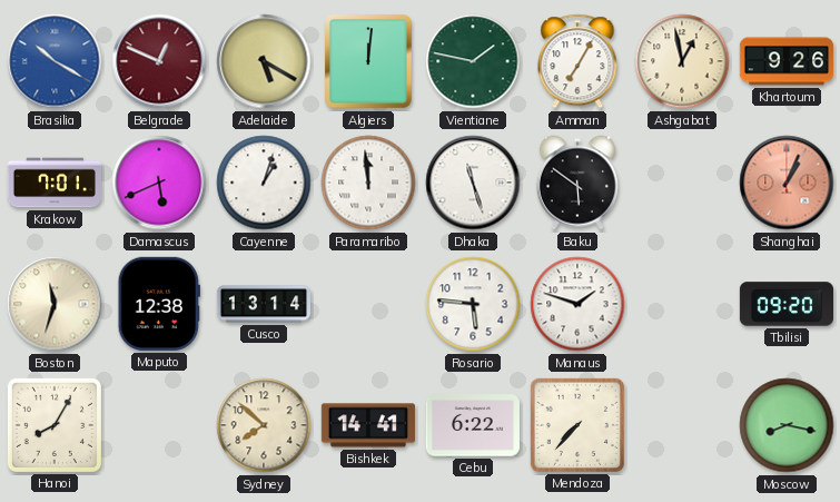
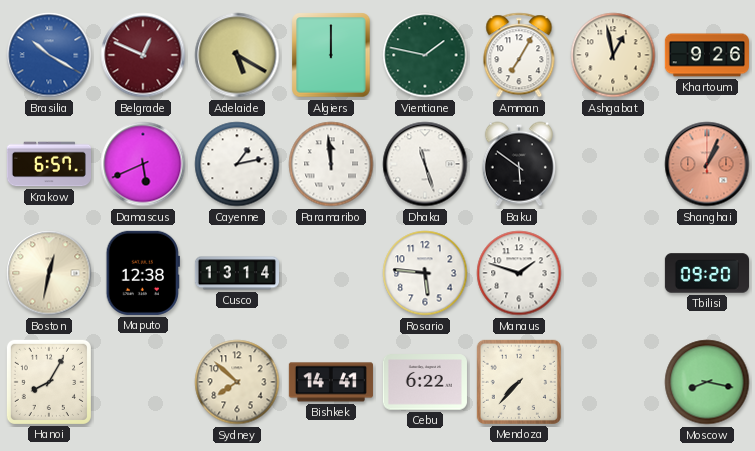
Algiers: 12:01 -> 12:00
Krakow: 7:01 -> 6:57
Cayenne: 1:03 -> 1:13
Boston: 11:33 -> 12:32
